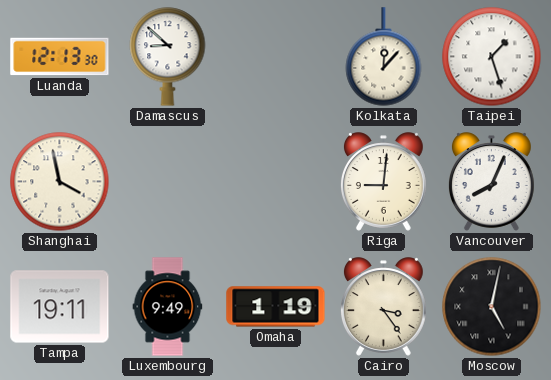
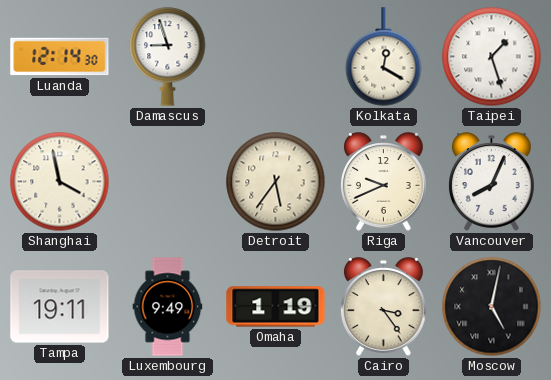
Luanda: 12:13 -> 12:14
Damascus: 8:52 -> 8:57
Kolkata: 12:07 -> 12:20
Detroit: none -> 5:36
Riga: 9:01 -> 9:41
